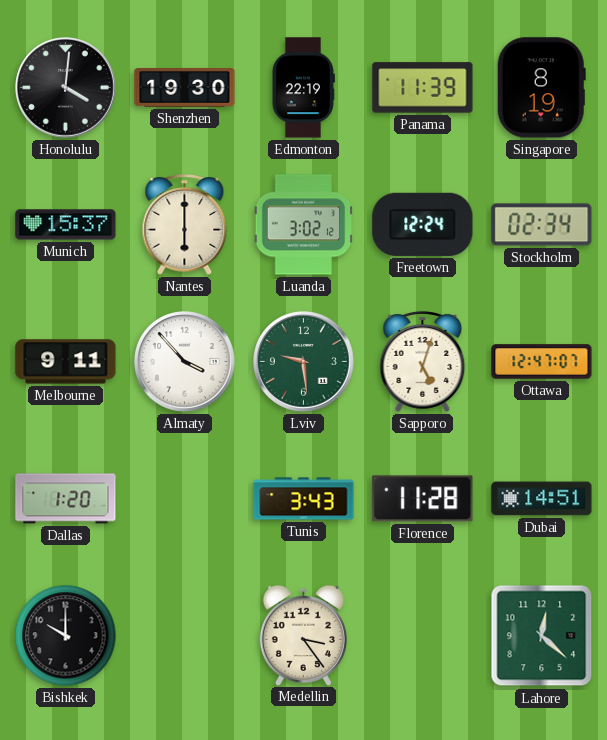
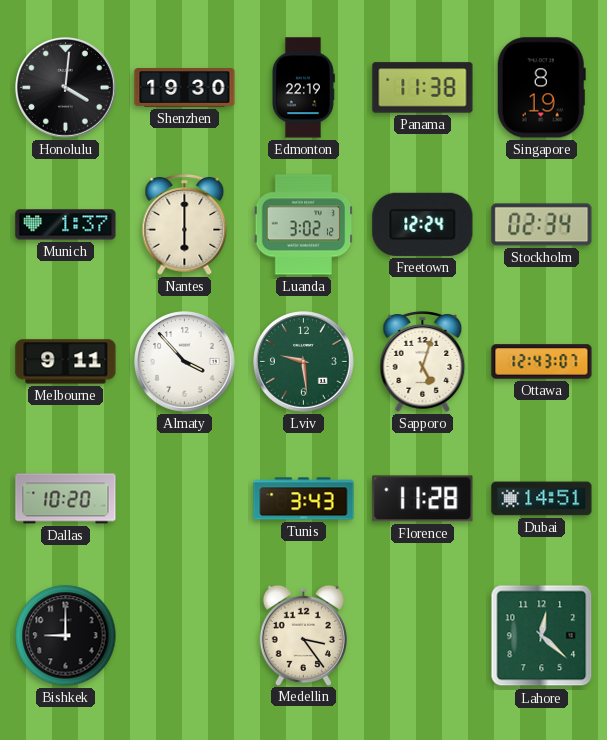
Panama: 11:39 -> 11:38
Munich: 15:37 -> 1:37
Ottawa: 12:47 -> 12:43
Dallas: 1:20 -> 10:20
Bishkek: 10:00 -> 9:00
